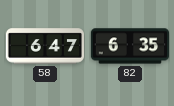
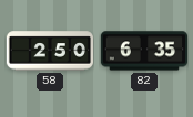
58: 6:47 -> 2:50
